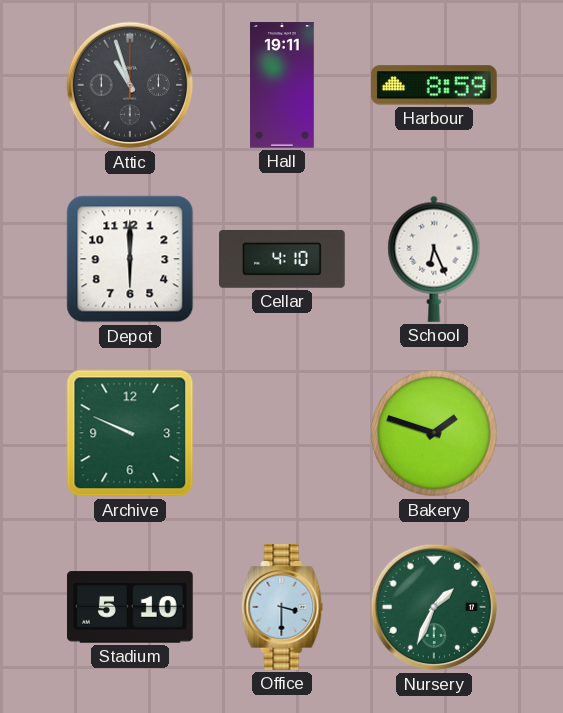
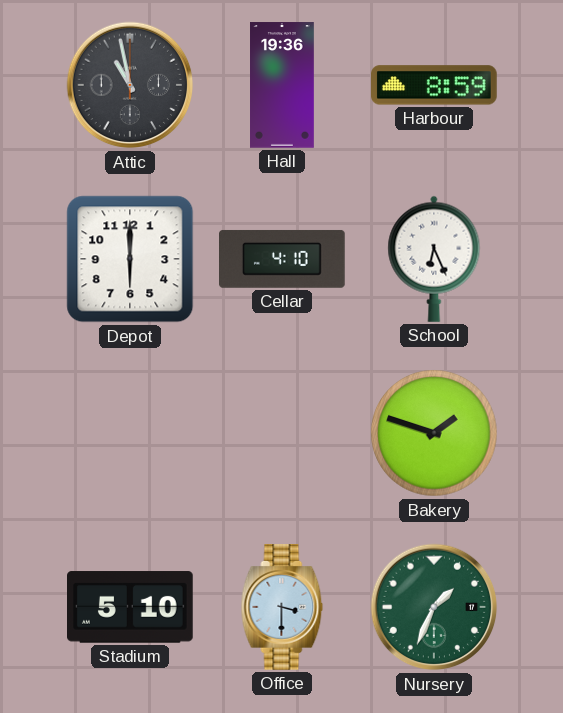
Attic: 10:57 -> 10:58
Hall: 19:11 -> 19:36
Archive: 9:49 -> none
